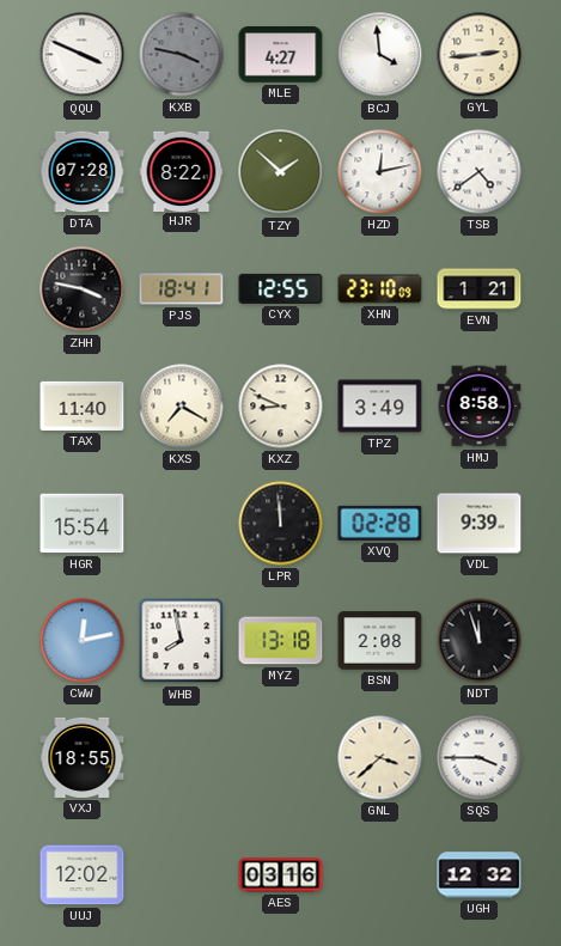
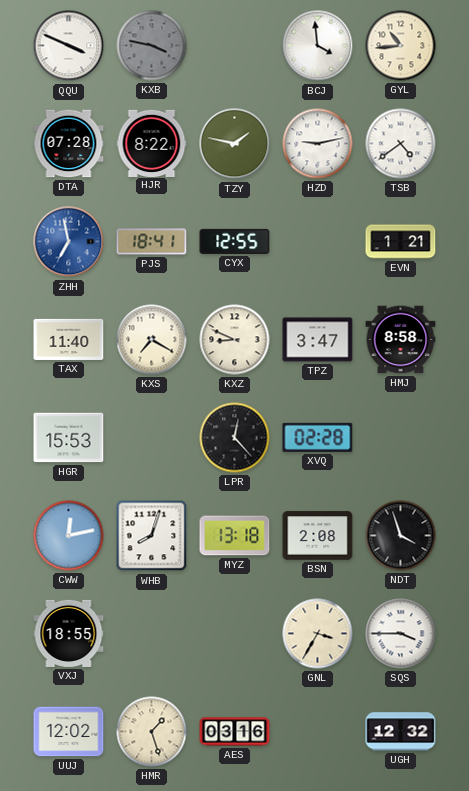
MLE: 4:27 -> none
GYL: 2:44 -> 10:44
TZY: 1:52 -> 1:47
HZD: 12:13 -> 9:13
ZHH: 3:47 -> 6:58
ZHH dial: black -> blue
XHN: 23:10 -> none
TPZ: 3:49 -> 3:47
HGR: 15:54 -> 15:53
LPR: 11:59 -> 12:23
VDL: 9:39 -> none
WHB: 7:58 -> 8:03
NDT: 11:57 -> 3:57
GNL: 3:38 -> 3:35
HMR: none -> 1:27
